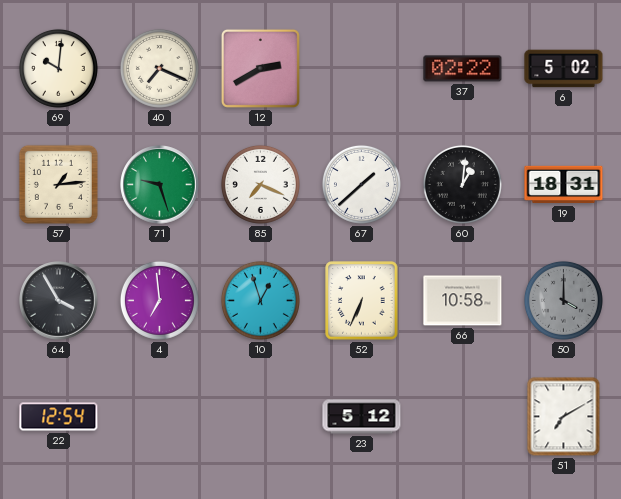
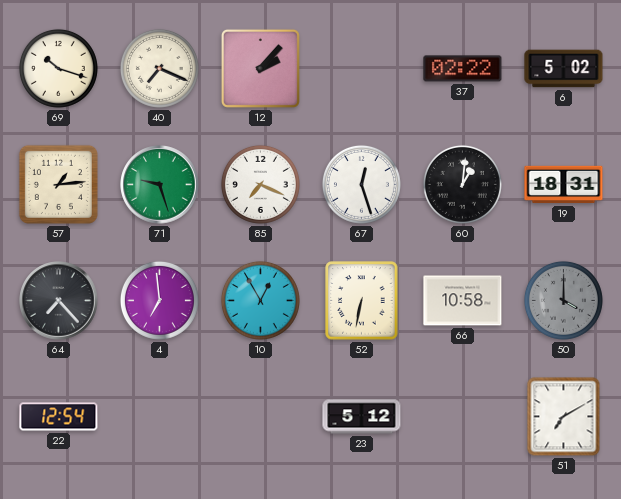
69: 10:01 -> 10:18
12: 2:40 -> 2:07
67: 1:38 -> 12:27
64: 3:55 -> 7:23
10: 12:57 -> 12:55
52: 6:34 -> 6:32
